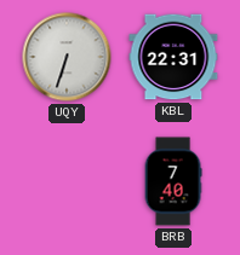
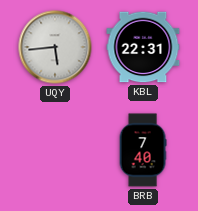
UQY: 6:33 -> 5:44
